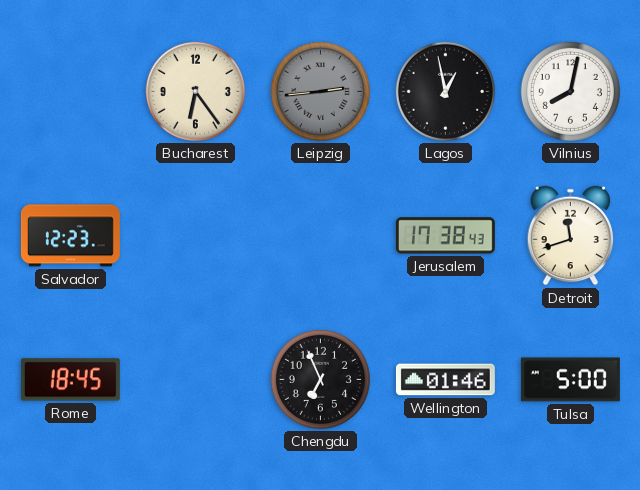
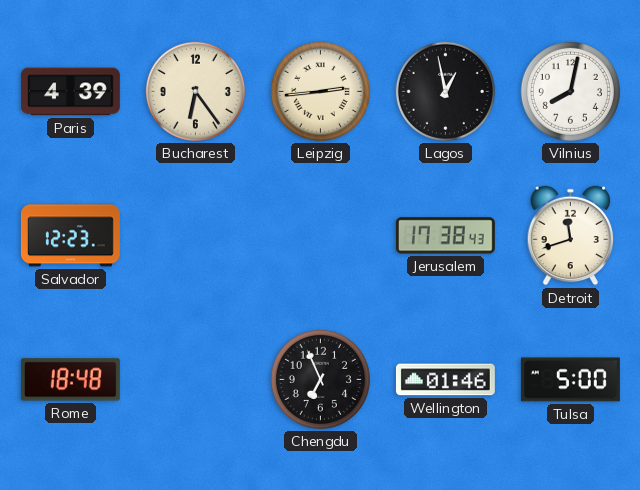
Paris: none -> 4:39
Leipzig dial: grey -> cream
Rome: 18:45 -> 18:48
